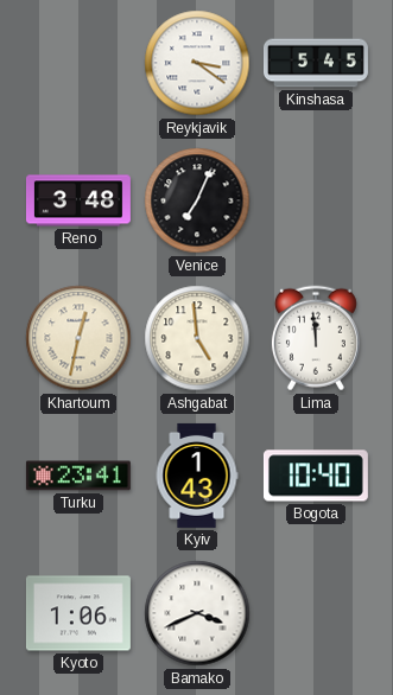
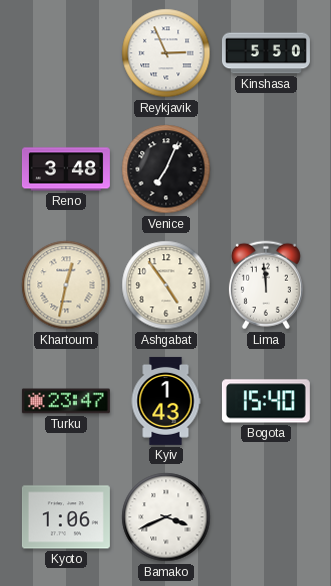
Reykjavik: 3:21 -> 2:56
Kinshasa: 5:45 -> 5:50
Ashgabat: 4:59 -> 4:54
Turku: 23:41 -> 23:47
Bogota: 10:40 -> 15:40
